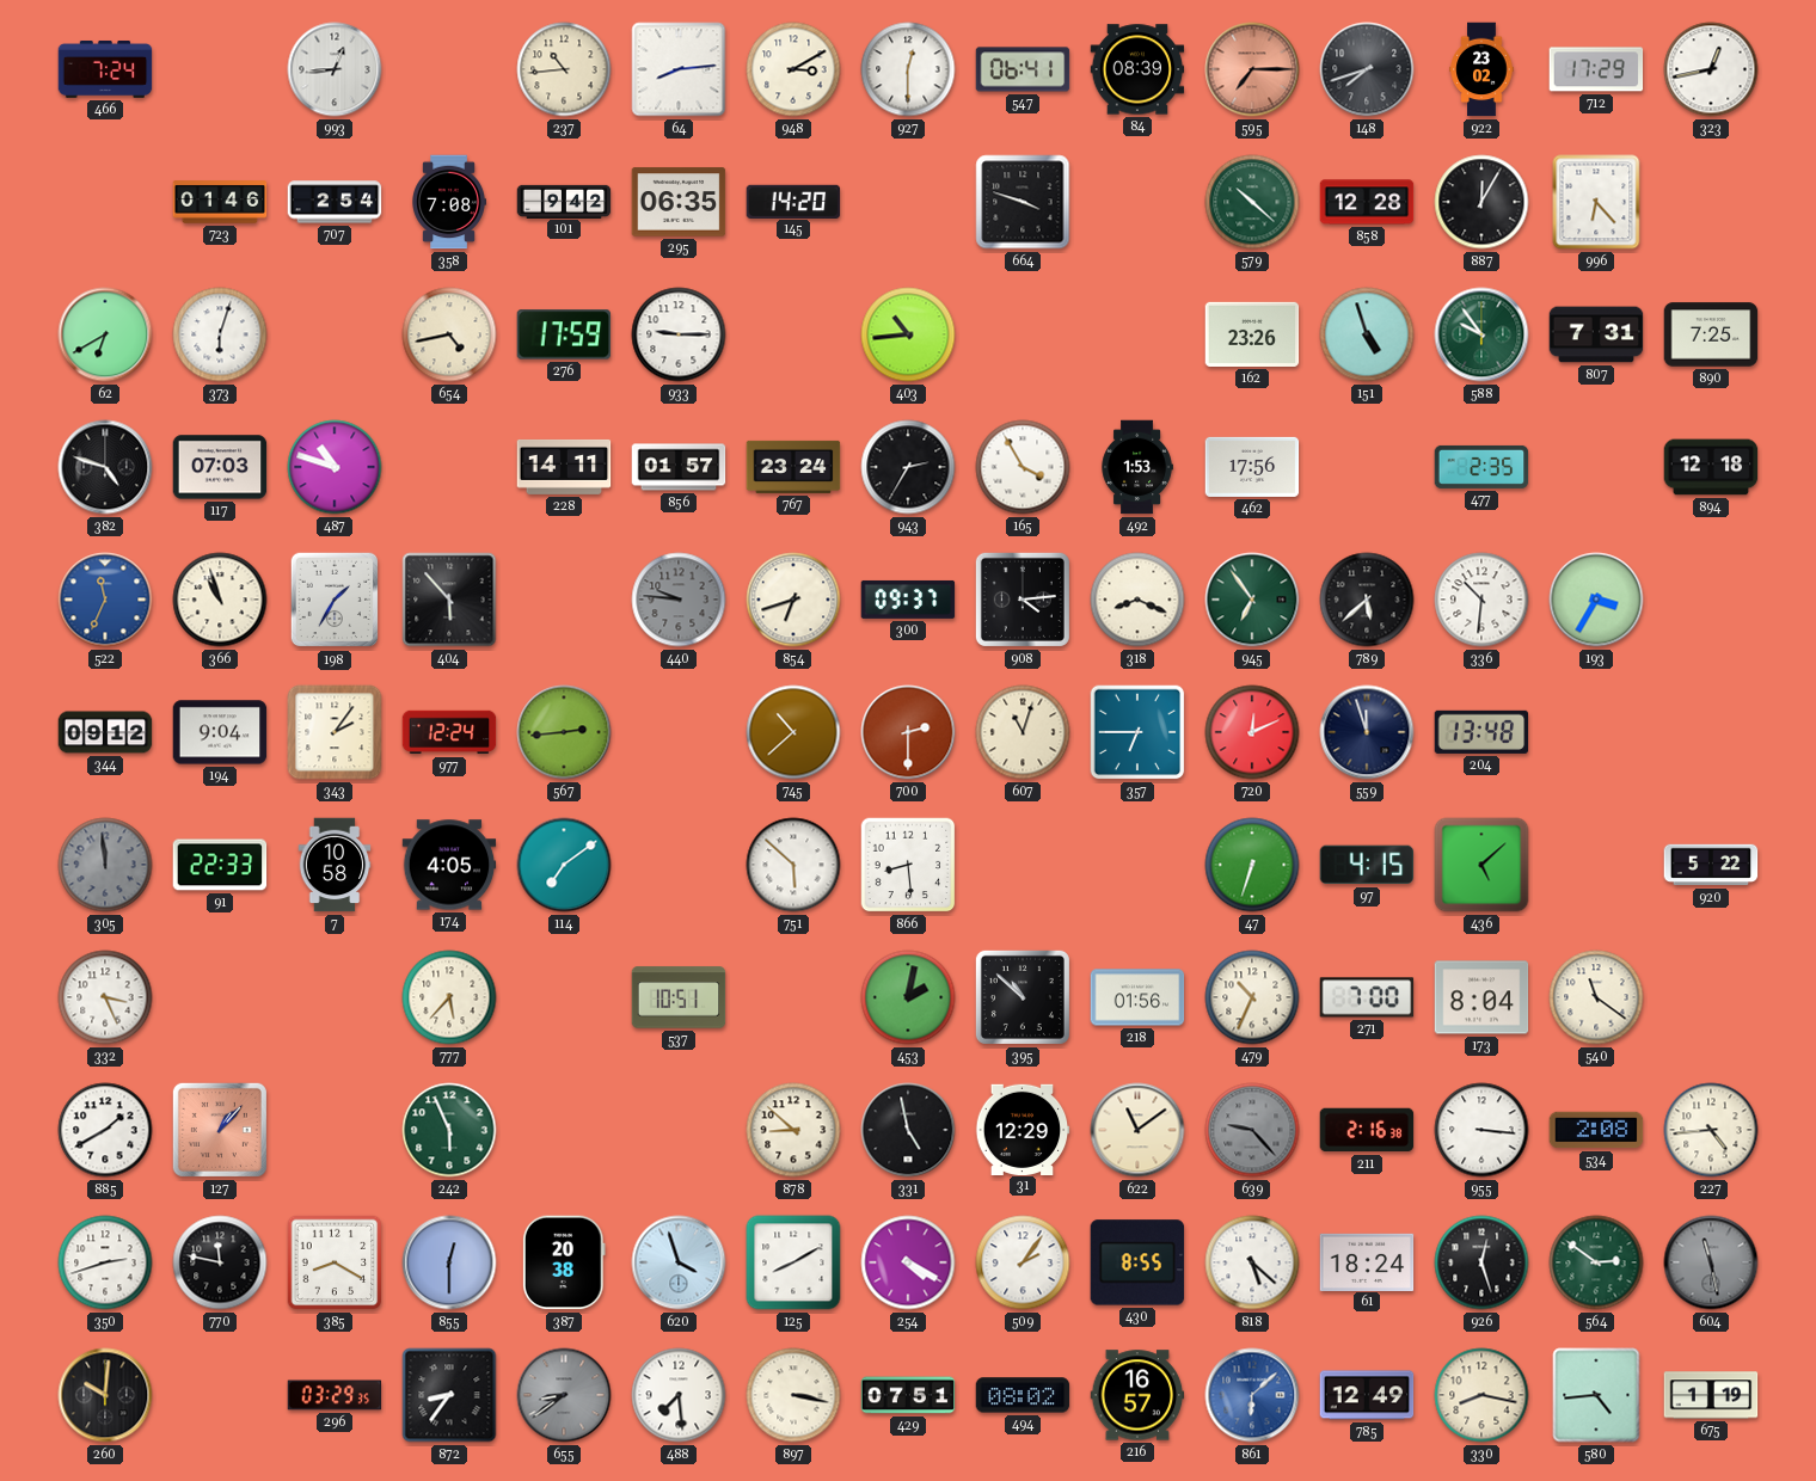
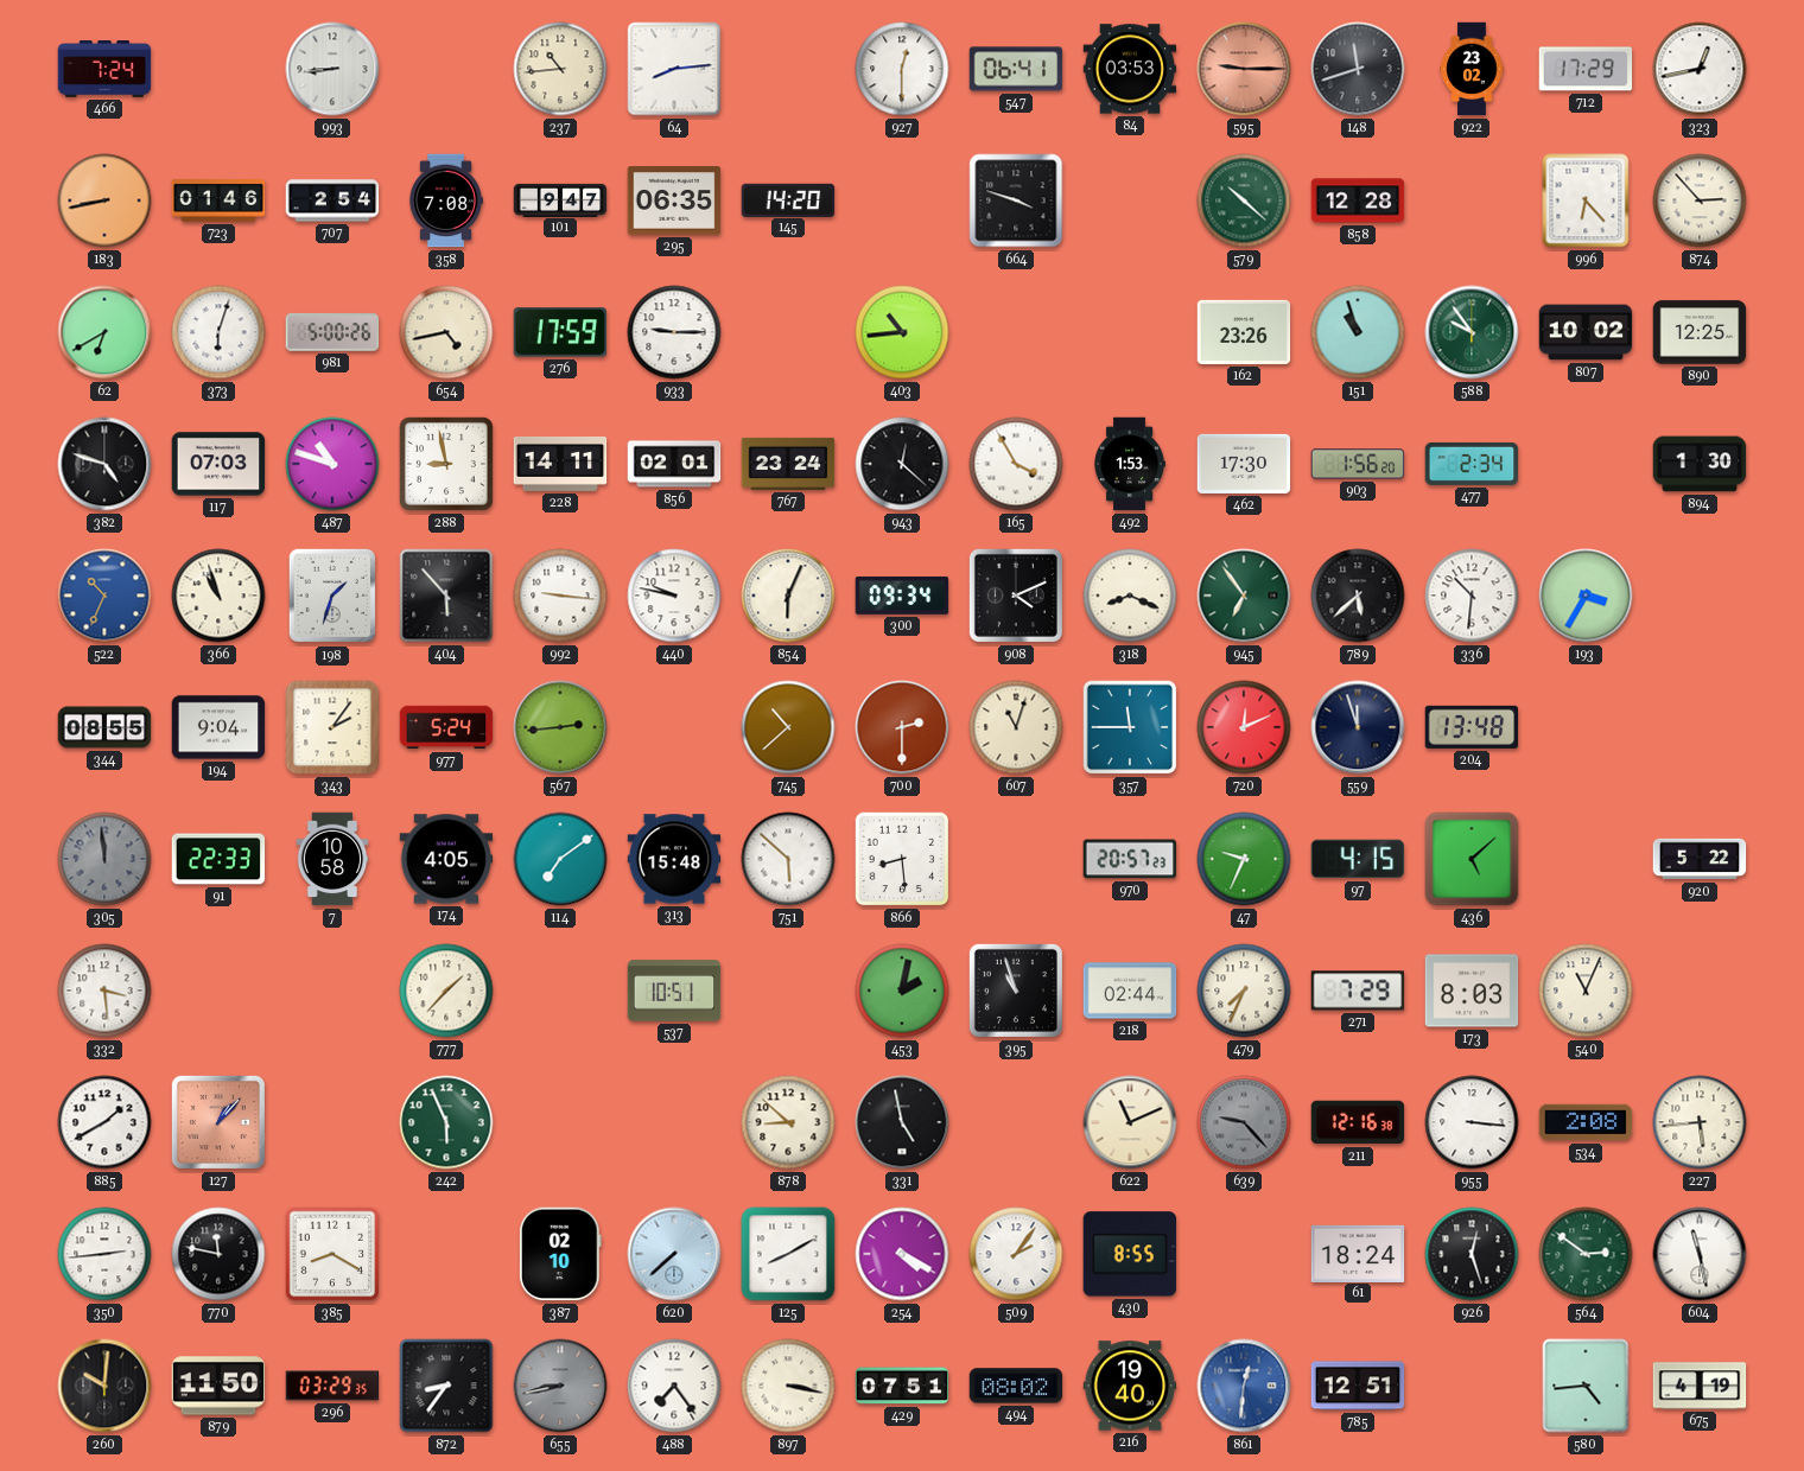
993: 12:44 -> 8:44
948: 3:10 -> none
84: 08:39 -> 03:53
595: 7:15 -> 9:15
148: 7:42 -> 11:42
183: none -> 8:43
101: 9:42 -> 9:47
887: 12:05 -> none
874: none -> 2:53
981: none -> 5:00
151: 4:57 -> 10:57
807: 7:31 -> 10:02
890: 7:25 -> 12:25
288: none -> 8:58
856: 01:57 -> 02:01
943: 2:35 -> 12:22
462: 17:56 -> 17:30
903: none -> 1:56
477: 2:35 -> 2:34
894: 12:18 -> 1:30
522: 11:34 -> 10:34
198: 1:35 -> 1:33
992: none -> 9:16
440: 9:46 -> 9:47
440 dial: grey -> white
854: 6:42 -> 6:04
300: 09:37 -> 09:34
908: 4:14 -> 4:11
344: 09:12 -> 08:55
977: 12:24 -> 5:24
357: 6:45 -> 11:45
313: none -> 15:48
970: none -> 20:57
47: 6:33 -> 9:34
332: 3:26 -> 3:29
777: 5:37 -> 1:37
395: 10:52 -> 10:57
218: 01:56 -> 02:44
479: 10:34 -> 7:34
271: 7:00 -> 7:29
173: 8:04 -> 8:03
540: 11:21 -> 11:04
31: 12:29 -> none
622: 11:09 -> 11:11
211: 2:16 -> 12:16
227: 4:44 -> 5:44
350: 2:42 -> 2:44
855: 12:30 -> none
387: 20:38 -> 02:10
620: 3:57 -> 7:38
818: 5:22 -> none
604 dial: grey -> white
879: none -> 11:50
655: 8:39 -> 8:43
488: 7:29 -> 7:24
216: 16:57 -> 19:40
861: 6:08 -> 12:31
785: 12:49 -> 12:51
330: 8:17 -> none
675: 1:19 -> 4:19
